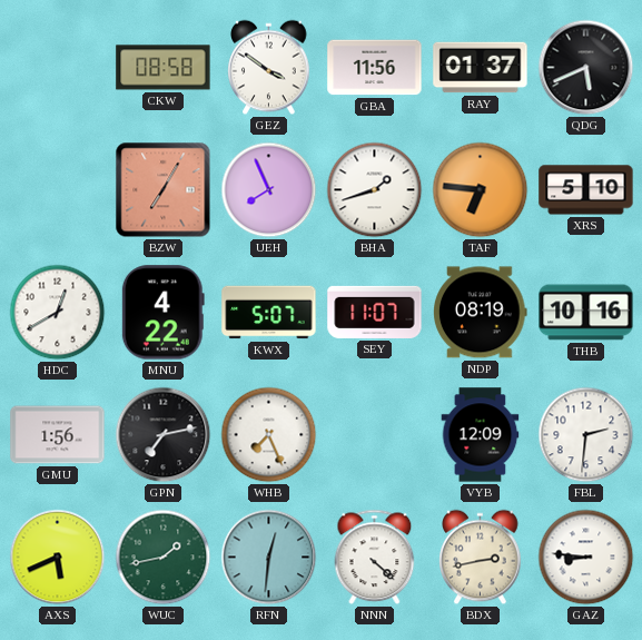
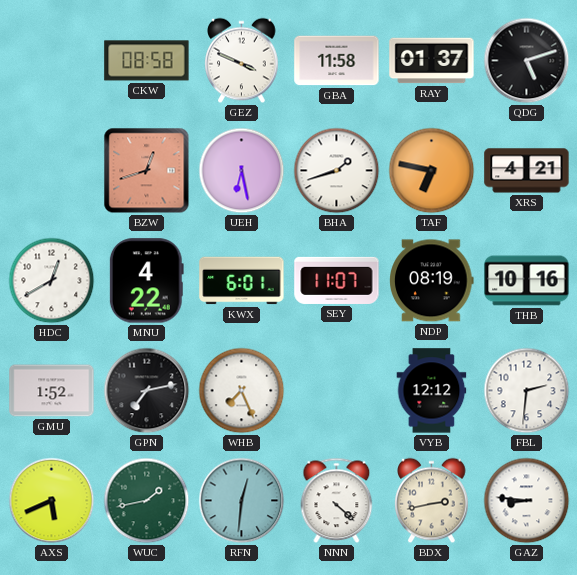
GEZ: 3:51 -> 3:49
GBA: 11:56 -> 11:58
QDG: 5:41 -> 5:12
BZW: 7:05 -> 12:42
UEH: 7:56 -> 6:28
TAF: 6:46 -> 6:47
XRS: 5:10 -> 4:21
KWX: 5:07 -> 6:01
GMU: 1:56 -> 1:52
VYB: 12:09 -> 12:12
